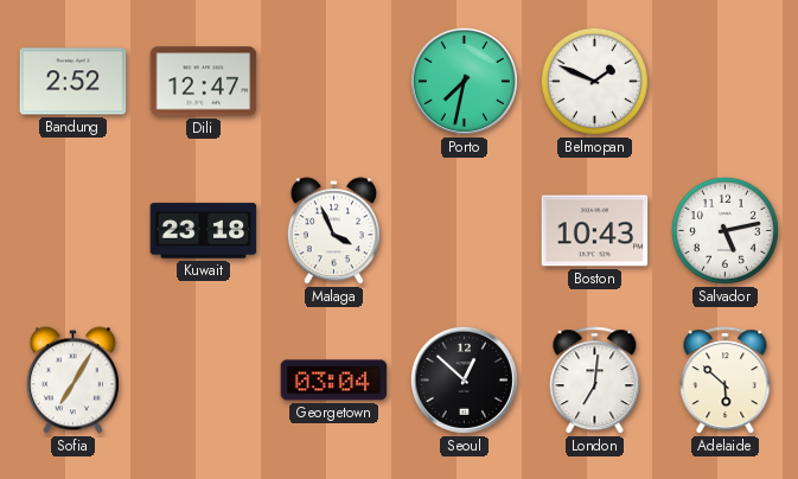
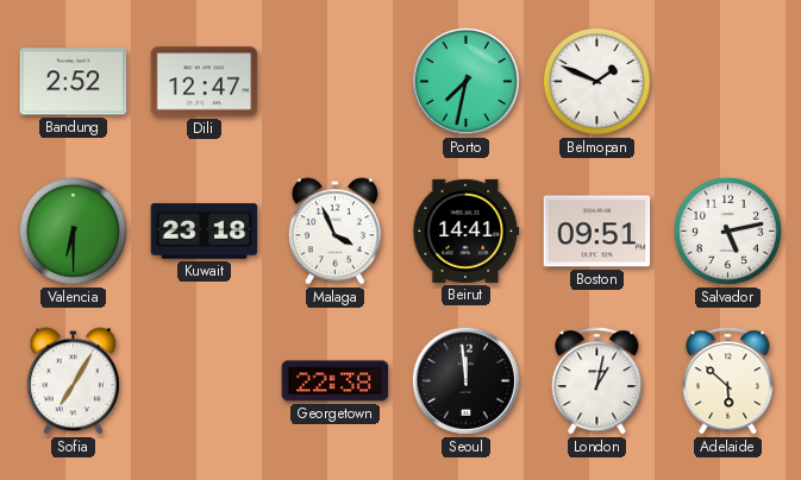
Valencia: none -> 6:30
Beirut: none -> 14:41
Boston: 10:43 -> 09:51
Georgetown: 03:04 -> 22:38
Seoul: 12:52 -> 11:59
London: 7:01 -> 1:02
